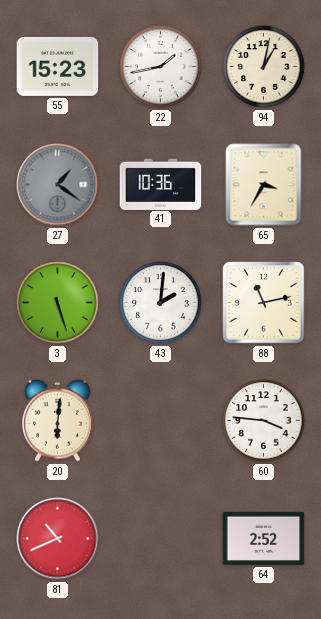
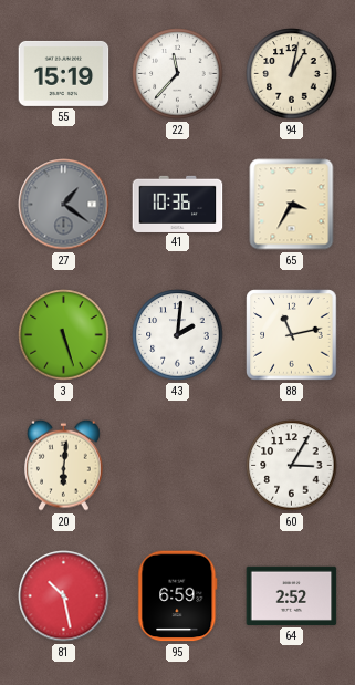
55: 15:23 -> 15:19
22: 1:43 -> 11:37
60: 3:46 -> 3:05
81: 10:41 -> 10:28
95: none -> 6:59
